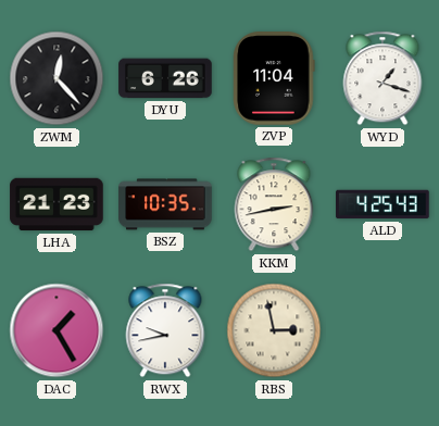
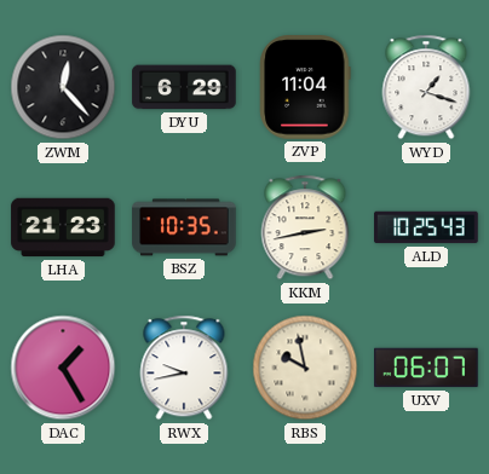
DYU: 6:26 -> 6:29
ALD: 4:25 -> 10:25
RBS: 2:58 -> 9:58
UXV: none -> 06:07
